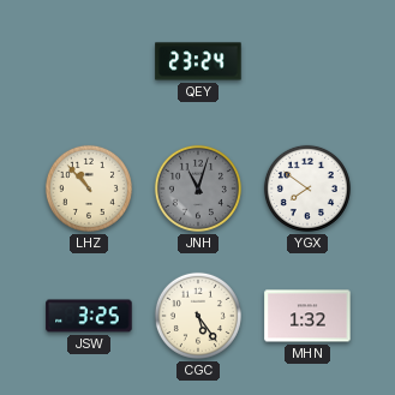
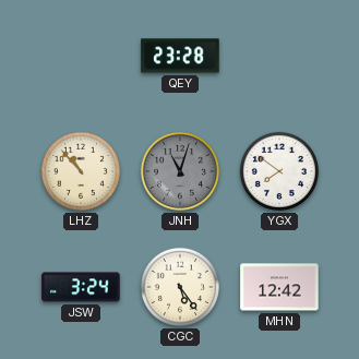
QEY: 23:24 -> 23:28
JSW: 3:25 -> 3:24
MHN: 1:32 -> 12:42
